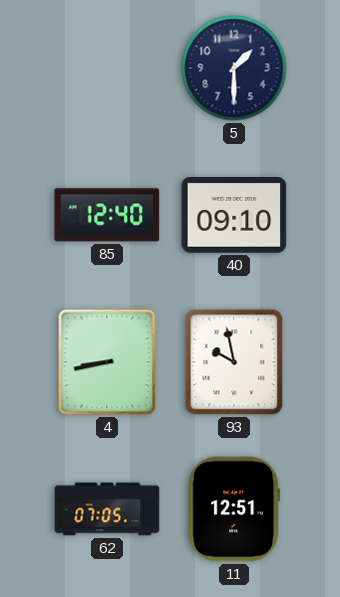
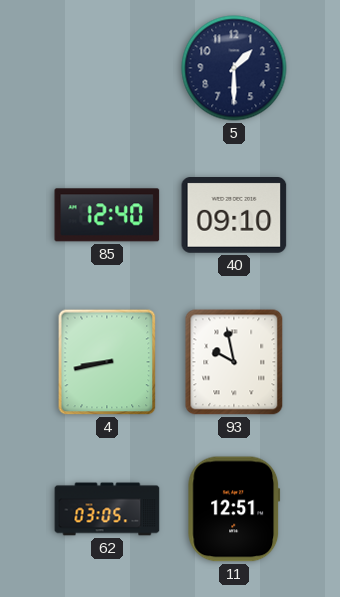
62: 07:05 -> 03:05
